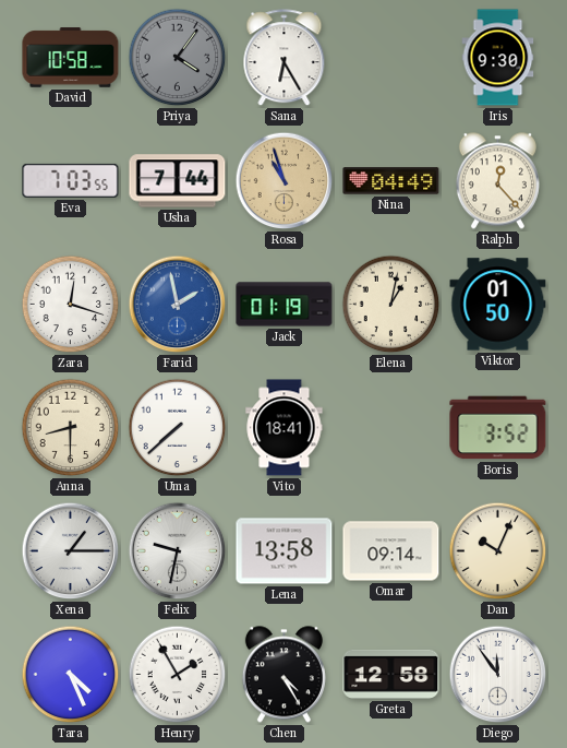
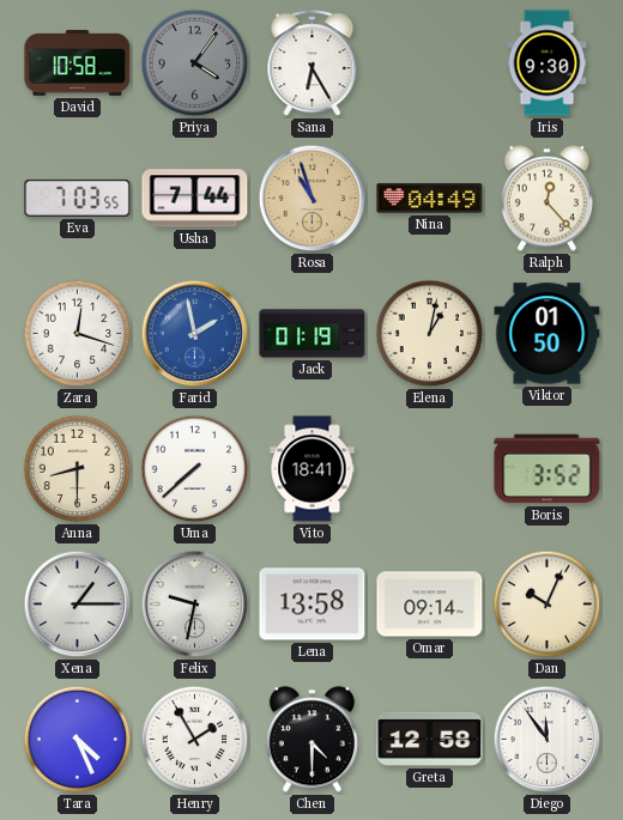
Chen: 4:25 -> 4:30
